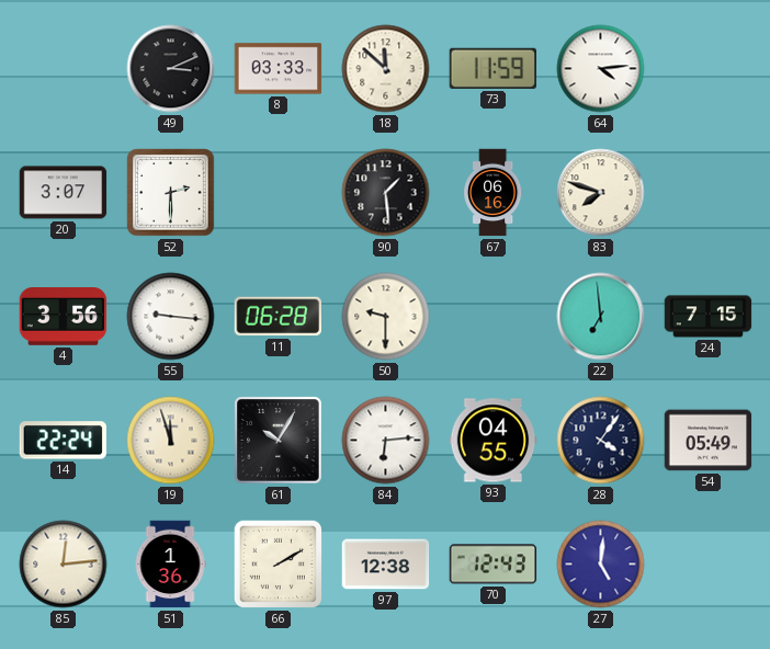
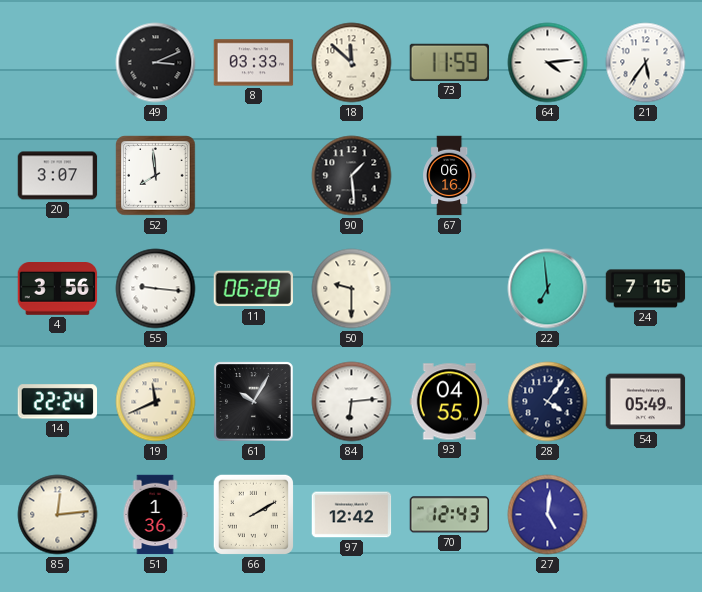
21: none -> 5:36
52: 2:30 -> 7:59
83: 7:48 -> none
19: 11:57 -> 11:41
97: 12:38 -> 12:42
